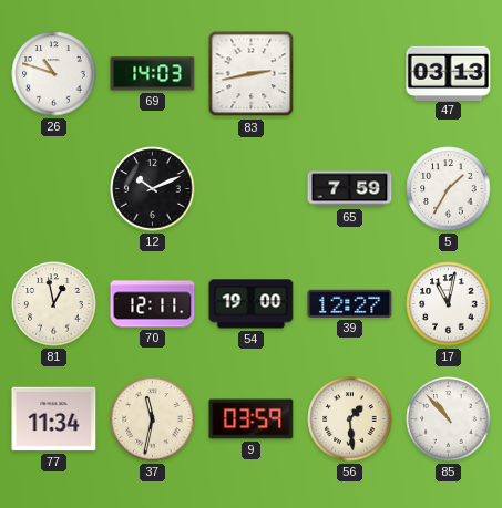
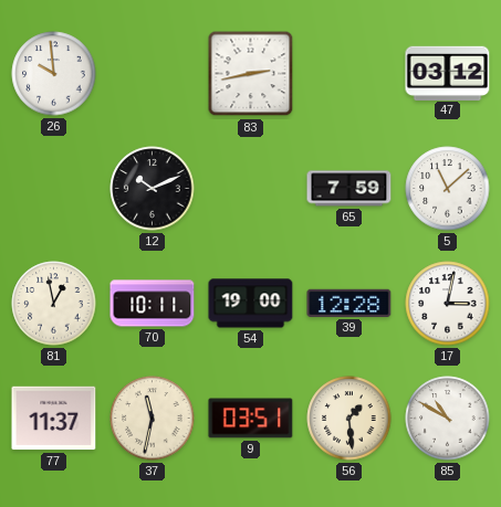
26: 10:48 -> 9:59
69: 14:03 -> none
47: 03:13 -> 03:12
5: 1:35 -> 11:08
70: 12:11 -> 10:11
39: 12:27 -> 12:28
17: 11:02 -> 3:02
77: 11:34 -> 11:37
9: 03:59 -> 03:51
85: 10:53 -> 10:50
